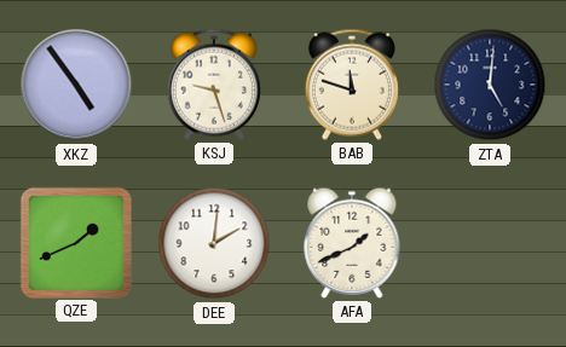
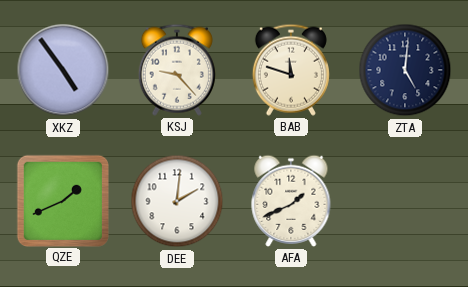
KSJ: 9:27 -> 9:23
